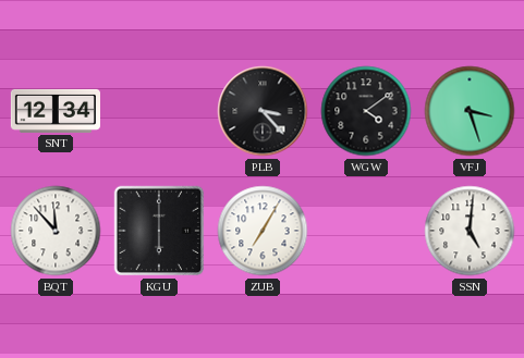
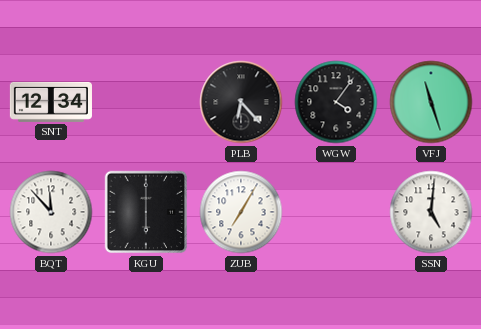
PLB: 3:23 -> 6:23
WGW: 4:09 -> 4:06
VFJ: 3:27 -> 11:27
